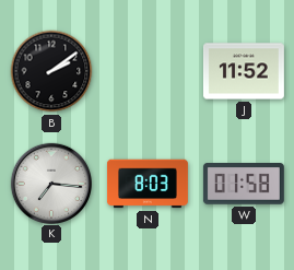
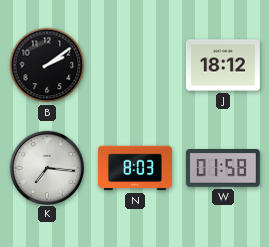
J: 11:52 -> 18:12
